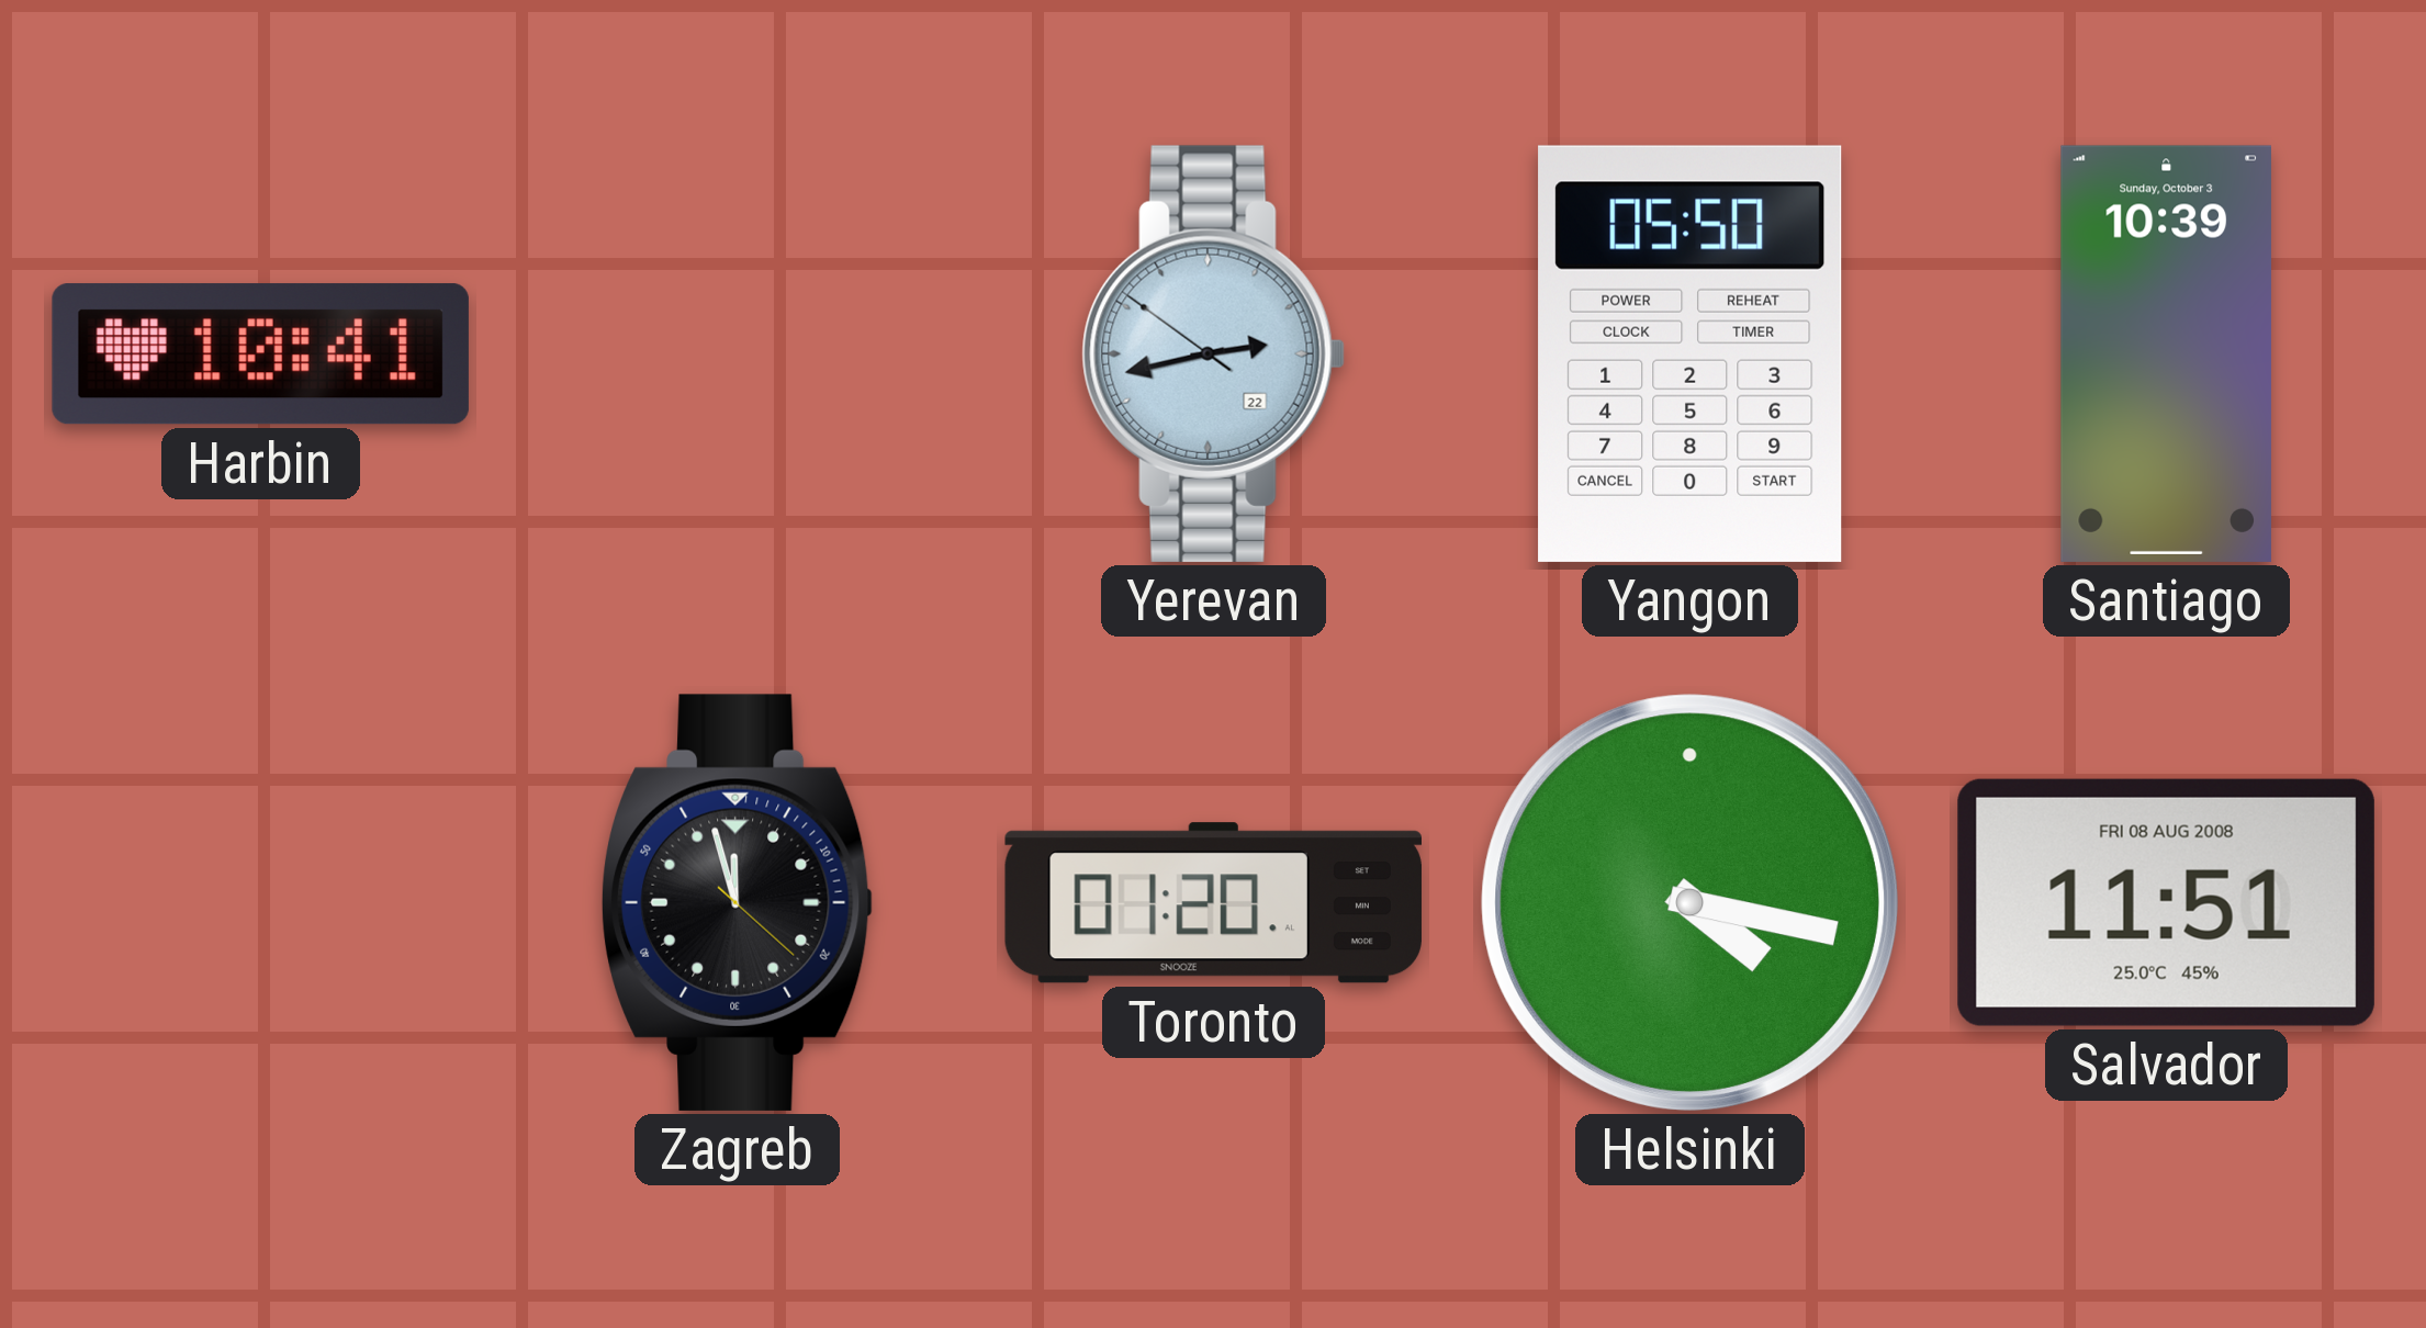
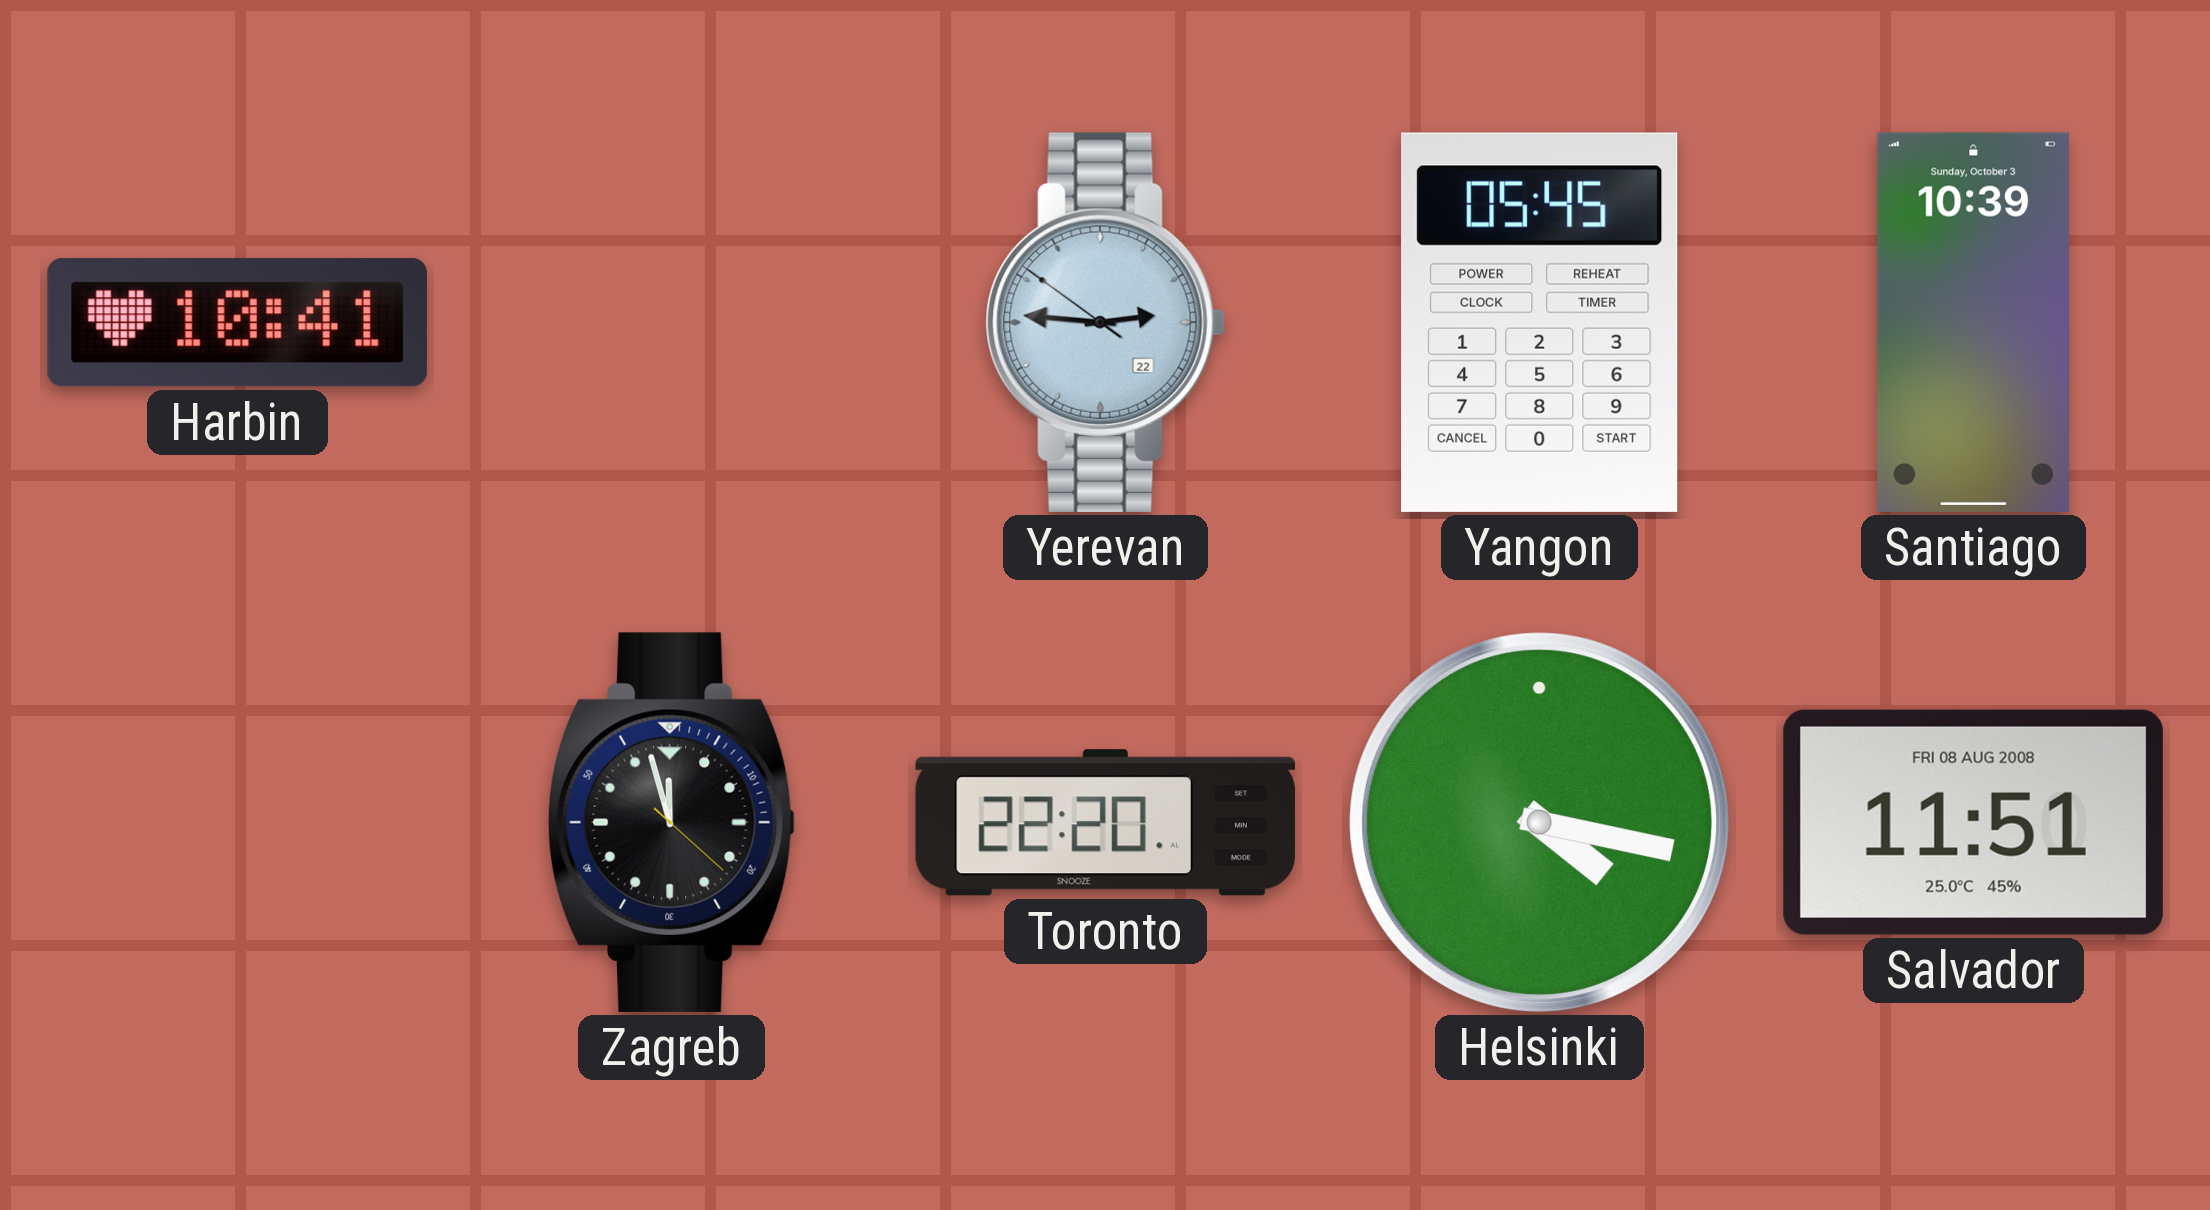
Yerevan: 2:42 -> 2:45
Yangon: 05:50 -> 05:45
Toronto: 01:20 -> 22:20
